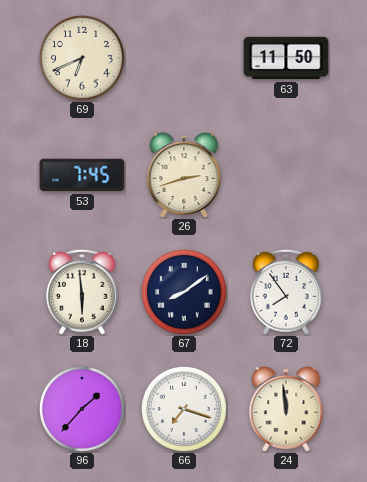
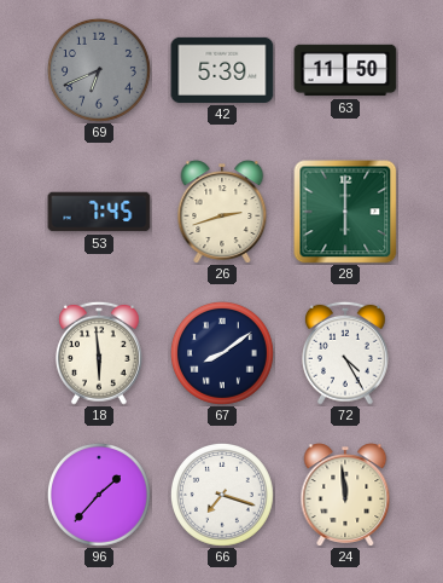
69 dial: cream -> grey
42: none -> 5:39
28: none -> 6:00
72: 7:54 -> 4:25
